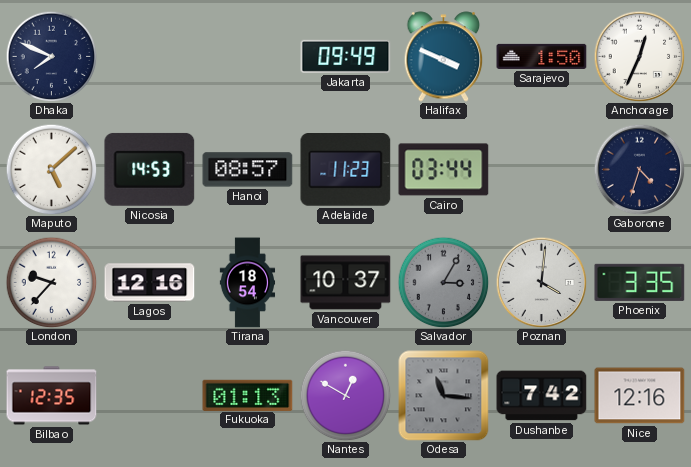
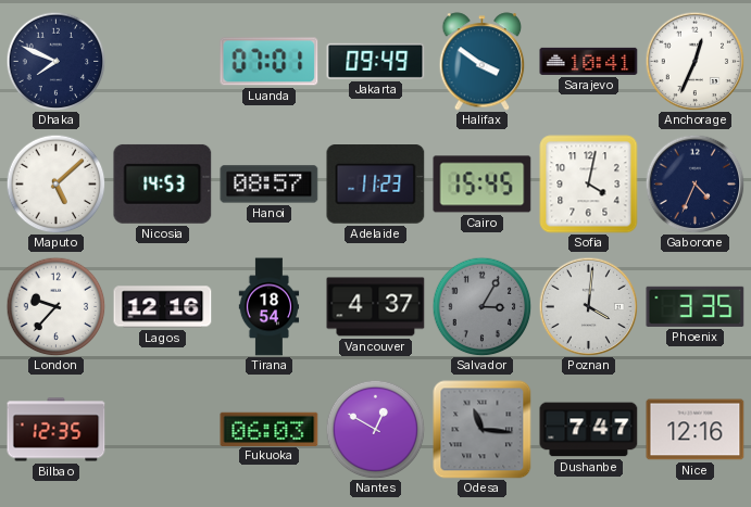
Luanda: none -> 07:01
Halifax: 3:49 -> 3:51
Sarajevo: 1:50 -> 10:41
Cairo: 03:44 -> 15:45
Sofia: none -> 4:02
Gaborone: 4:33 -> 4:34
Vancouver: 10:37 -> 4:37
Fukuoka: 01:13 -> 06:03
Dushanbe: 7:42 -> 7:47
